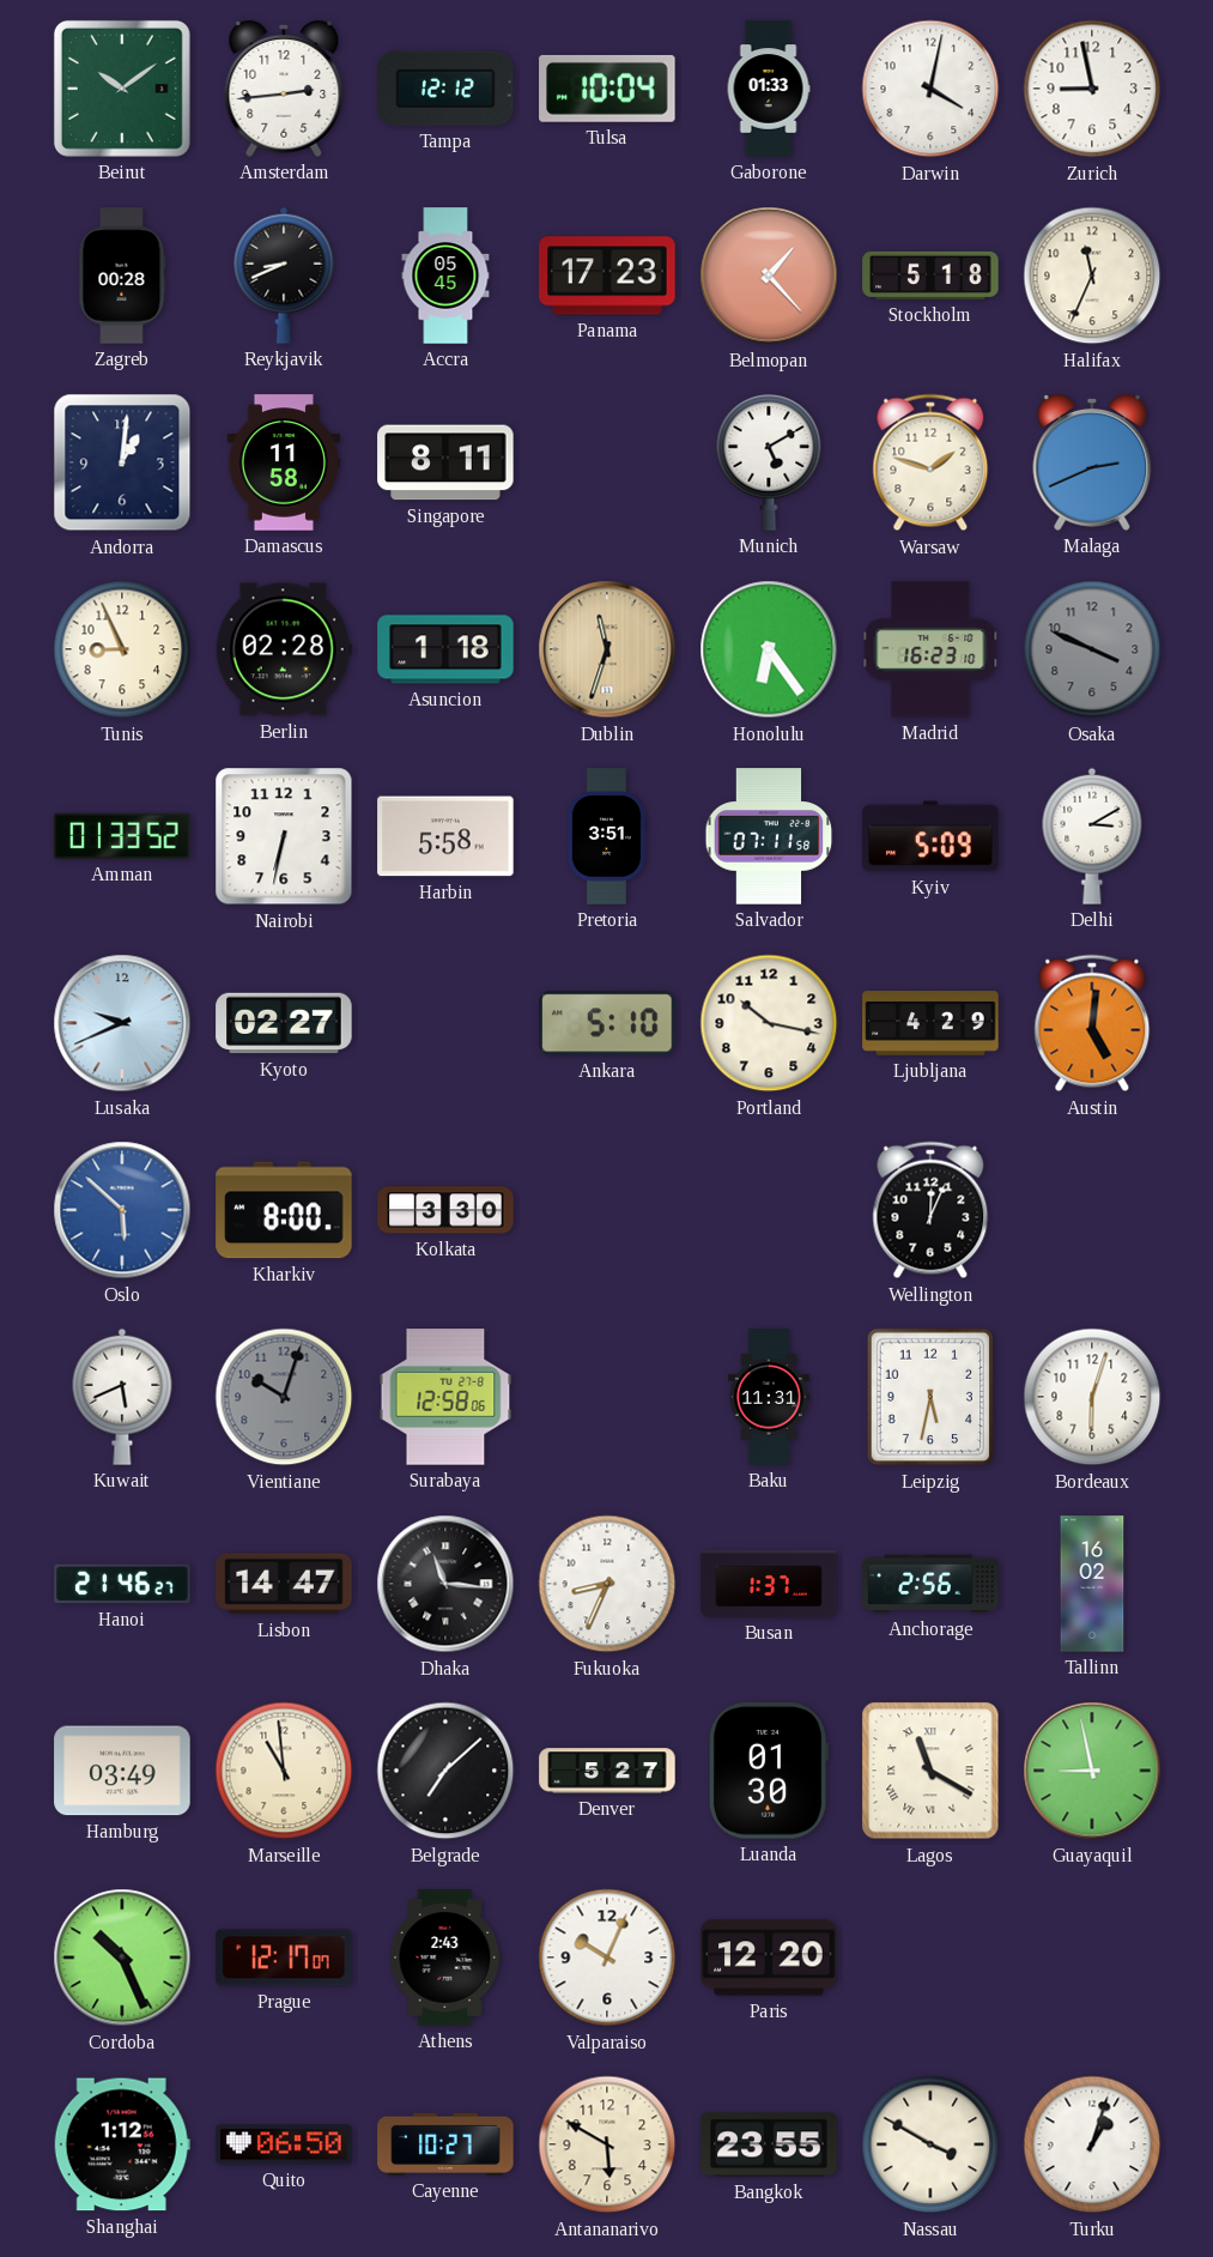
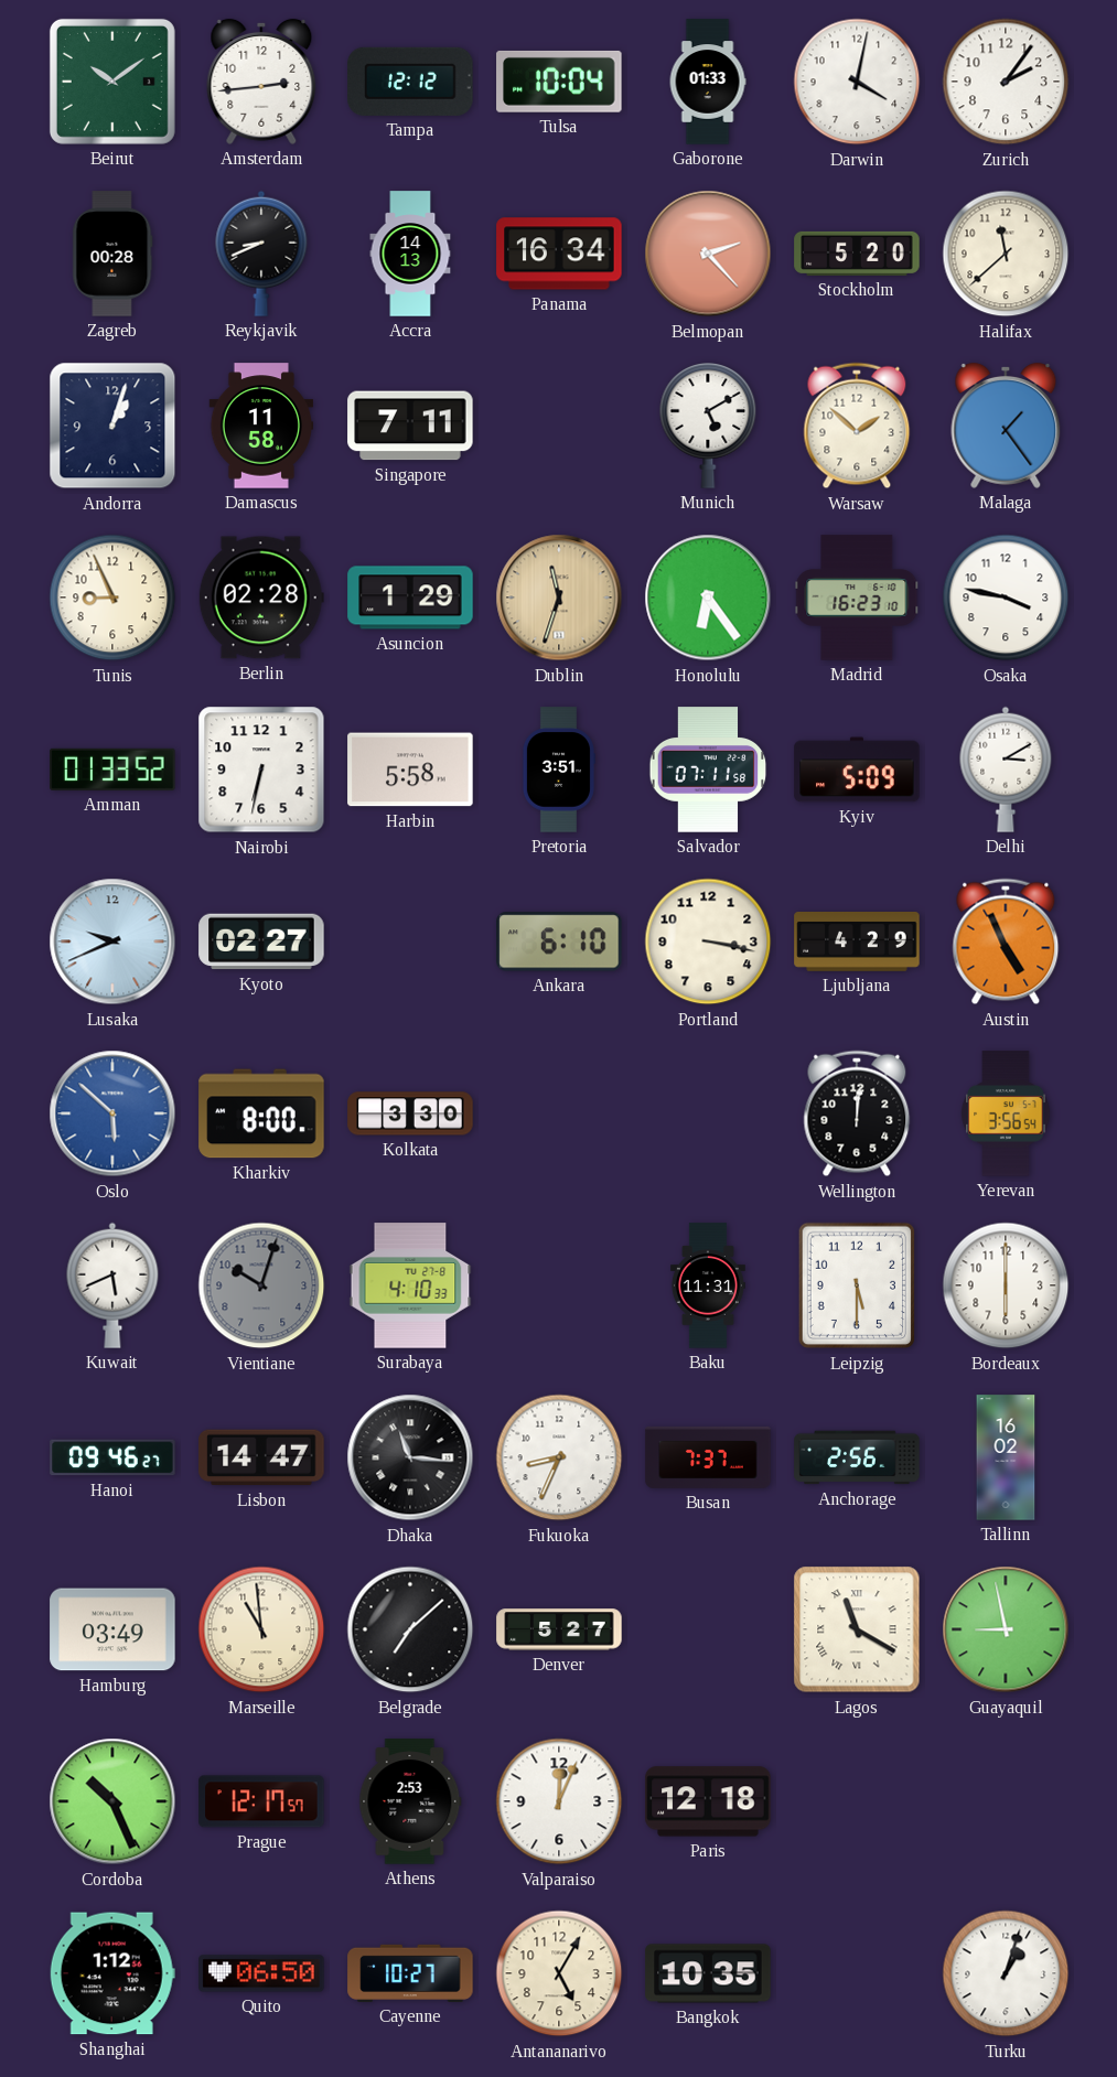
Zurich: 8:58 -> 2:06
Accra: 05:45 -> 14:13
Panama: 17:23 -> 16:34
Belmopan: 1:23 -> 2:23
Stockholm: 5:18 -> 5:20
Halifax: 11:34 -> 11:38
Andorra: 1:01 -> 1:03
Singapore: 8:11 -> 7:11
Warsaw: 1:48 -> 1:52
Malaga: 2:41 -> 1:24
Asuncion: 1:18 -> 1:29
Osaka: 3:49 -> 3:47
Osaka dial: grey -> white
Ankara: 5:10 -> 6:10
Portland: 10:17 -> 3:17
Austin: 5:01 -> 4:56
Wellington: 12:04 -> 12:01
Yerevan: none -> 3:56
Surabaya: 12:58 -> 4:10
Leipzig: 5:32 -> 5:30
Bordeaux: 6:03 -> 6:00
Hanoi: 21:46 -> 09:46
Busan: 1:37 -> 7:37
Luanda: 01:30 -> none
Prague: 12:17:07 -> 12:17:57
Athens: 2:43 -> 2:53
Valparaiso: 10:04 -> 12:04
Paris: 12:20 -> 12:18
Antananarivo: 5:50 -> 5:05
Bangkok: 23:55 -> 10:35
Nassau: 3:50 -> none
